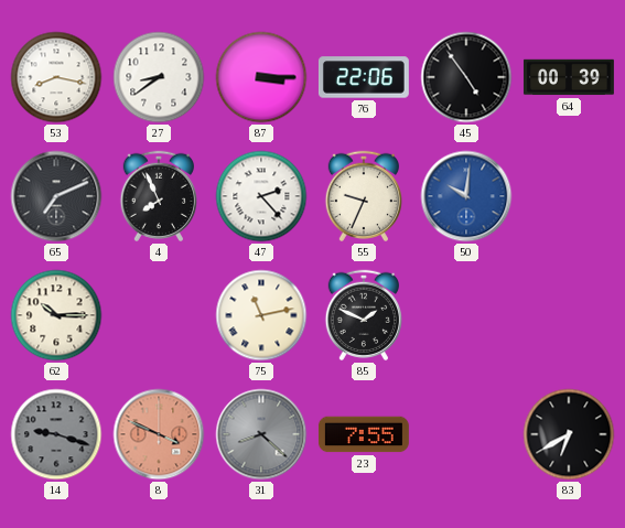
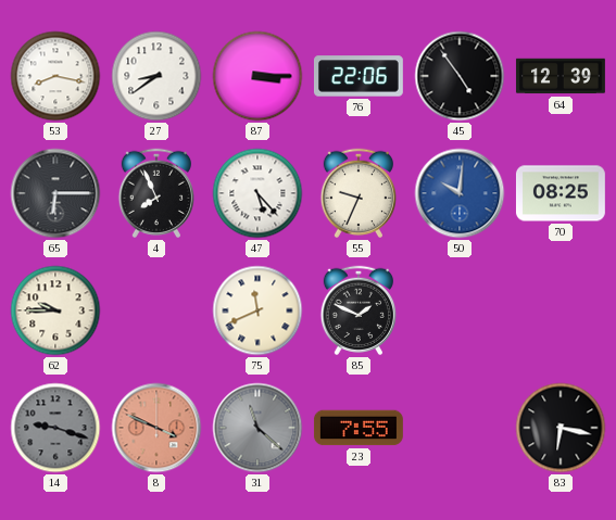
64: 00:39 -> 12:39
65: 7:11 -> 6:15
47: 2:23 -> 5:23
70: none -> 08:25
62: 10:15 -> 9:45
75: 11:13 -> 11:41
31: 8:22 -> 11:22
83: 6:40 -> 6:17
